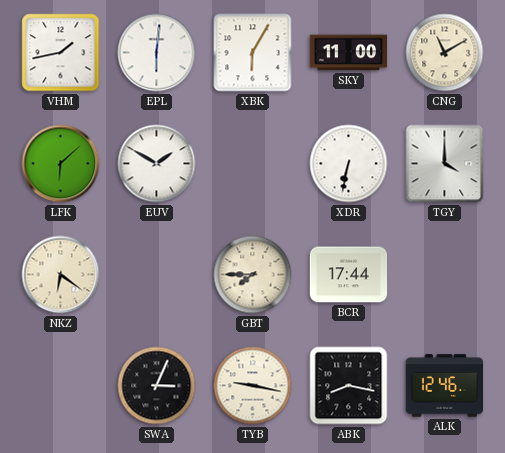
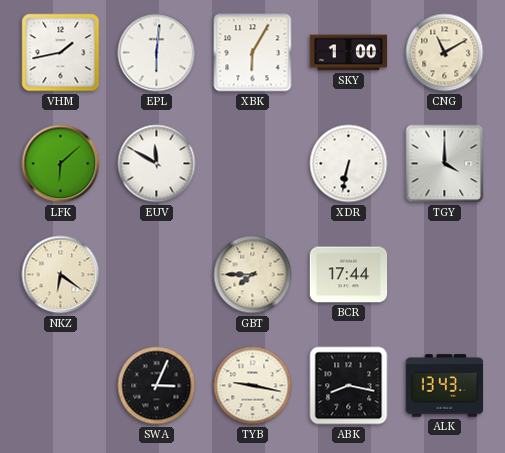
SKY: 11:00 -> 1:00
EUV: 1:50 -> 11:50
ALK: 12:46 -> 13:43
